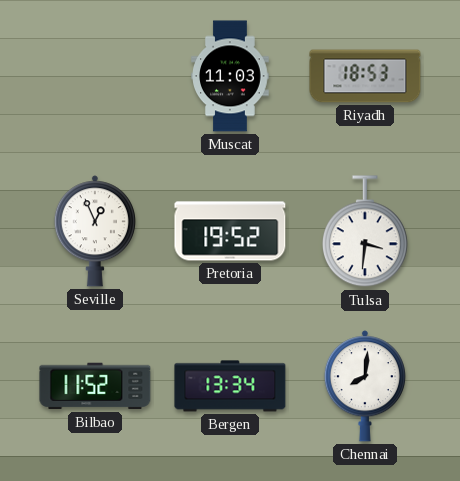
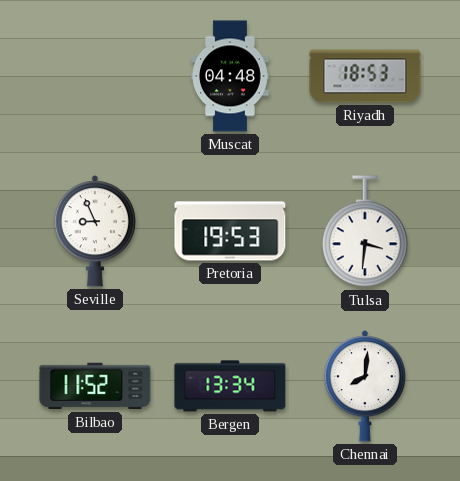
Muscat: 11:03 -> 04:48
Seville: 12:56 -> 8:56
Pretoria: 19:52 -> 19:53
